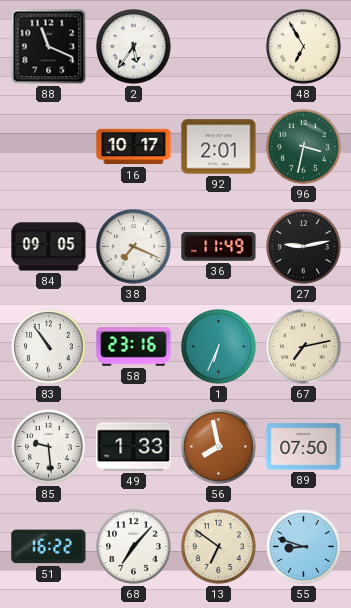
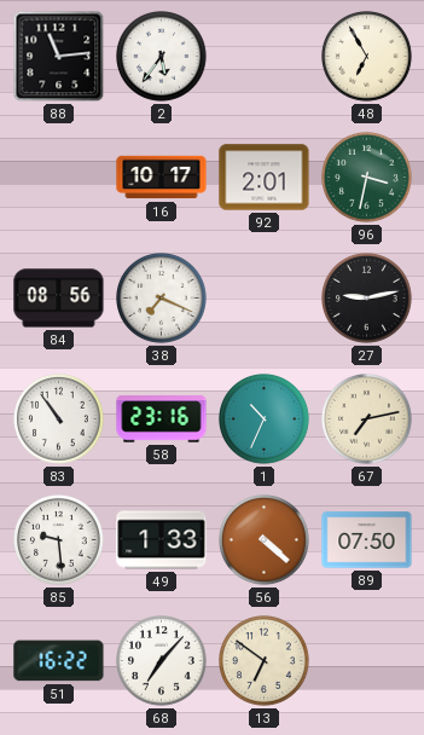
88: 11:19 -> 11:14
84: 09:05 -> 08:56
36: 11:49 -> none
1: 6:34 -> 10:34
56: 7:58 -> 4:22
55: 8:48 -> none
